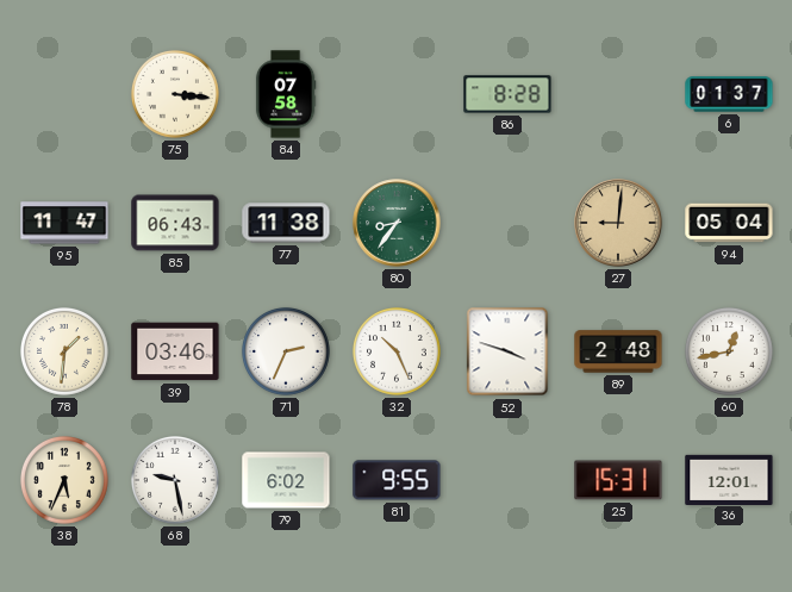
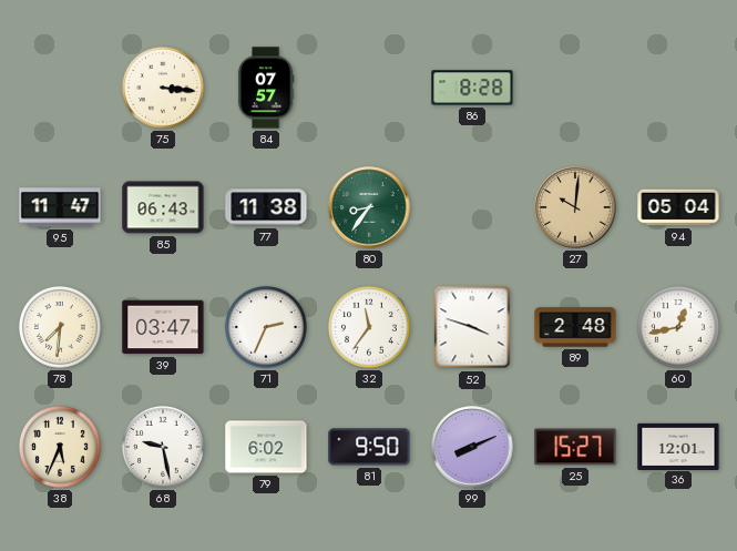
84: 07:58 -> 07:57
6: 01:37 -> none
27: 9:01 -> 10:01
78: 1:31 -> 7:31
39: 03:46 -> 03:47
32: 10:26 -> 11:36
81: 9:55 -> 9:50
99: none -> 8:11
25: 15:31 -> 15:27
